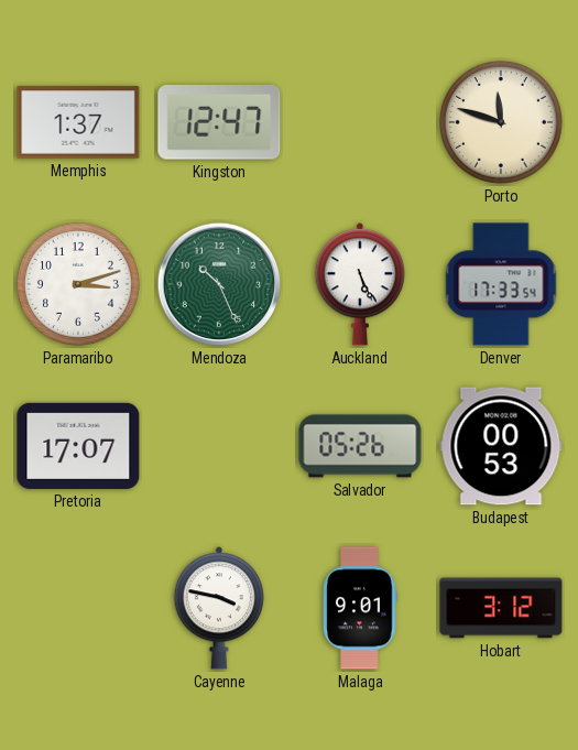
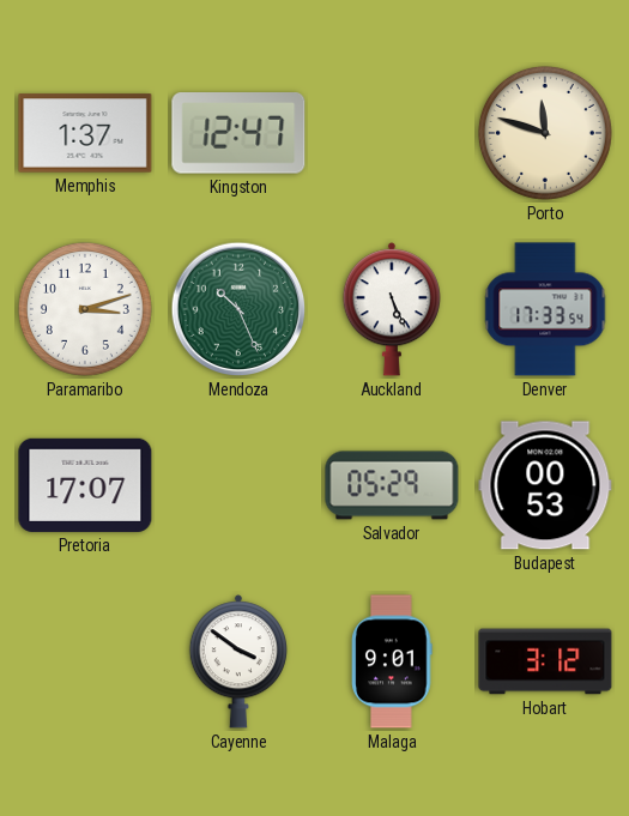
Salvador: 05:26 -> 05:29
Cayenne: 3:47 -> 3:51
